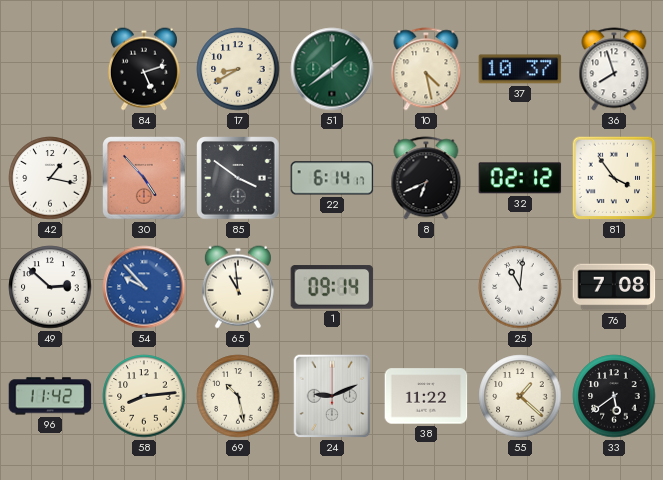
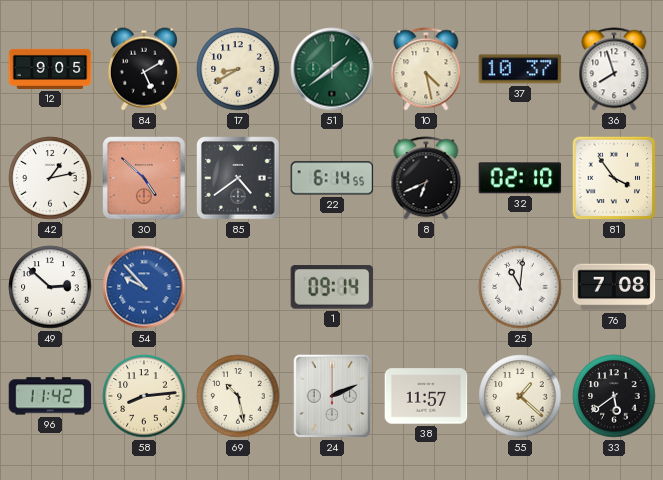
12: none -> 9:05
84: 5:12 -> 5:10
42: 1:17 -> 1:13
30: 4:53 -> 4:52
85: 3:51 -> 4:39
22: 6:14:17 -> 6:14:55
32: 02:12 -> 02:10
65: 10:59 -> none
24: 9:11 -> 2:11
38: 11:22 -> 11:57
